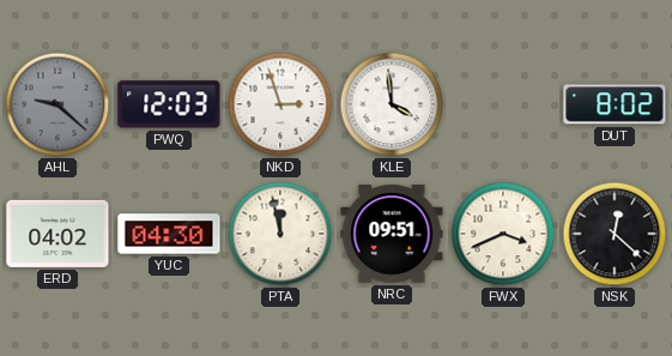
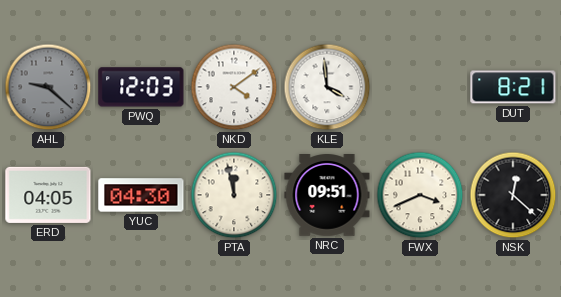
NKD: 2:57 -> 4:09
DUT: 8:02 -> 8:21
ERD: 04:02 -> 04:05
